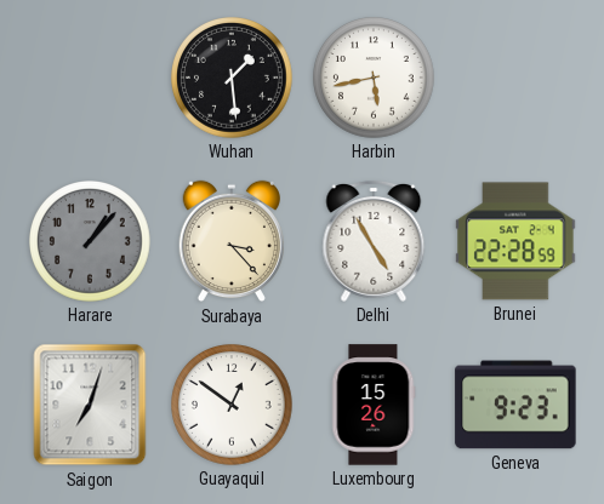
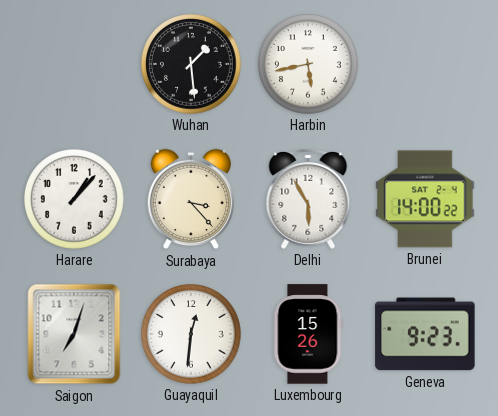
Harare dial: grey -> white
Delhi: 4:55 -> 5:55
Brunei: 22:28 -> 14:00
Guayaquil: 12:51 -> 12:31
